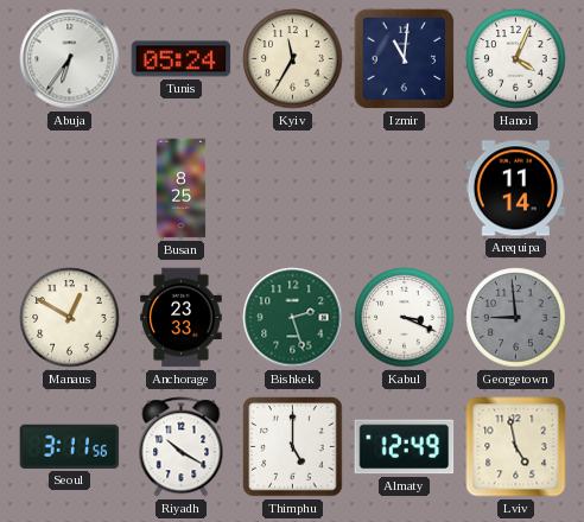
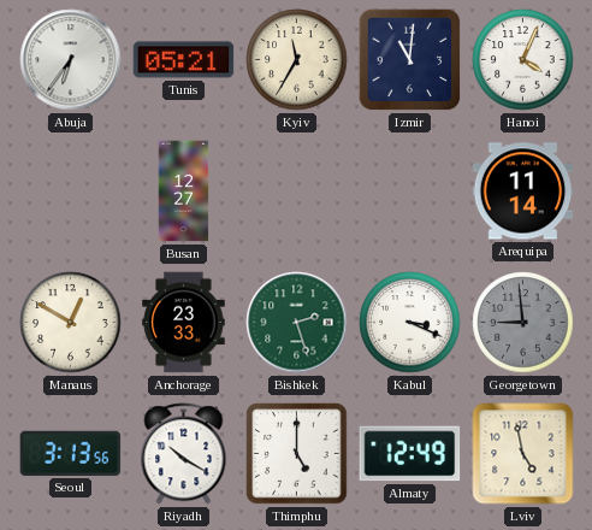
Tunis: 05:24 -> 05:21
Busan: 8:25 -> 12:27
Seoul: 3:11 -> 3:13
